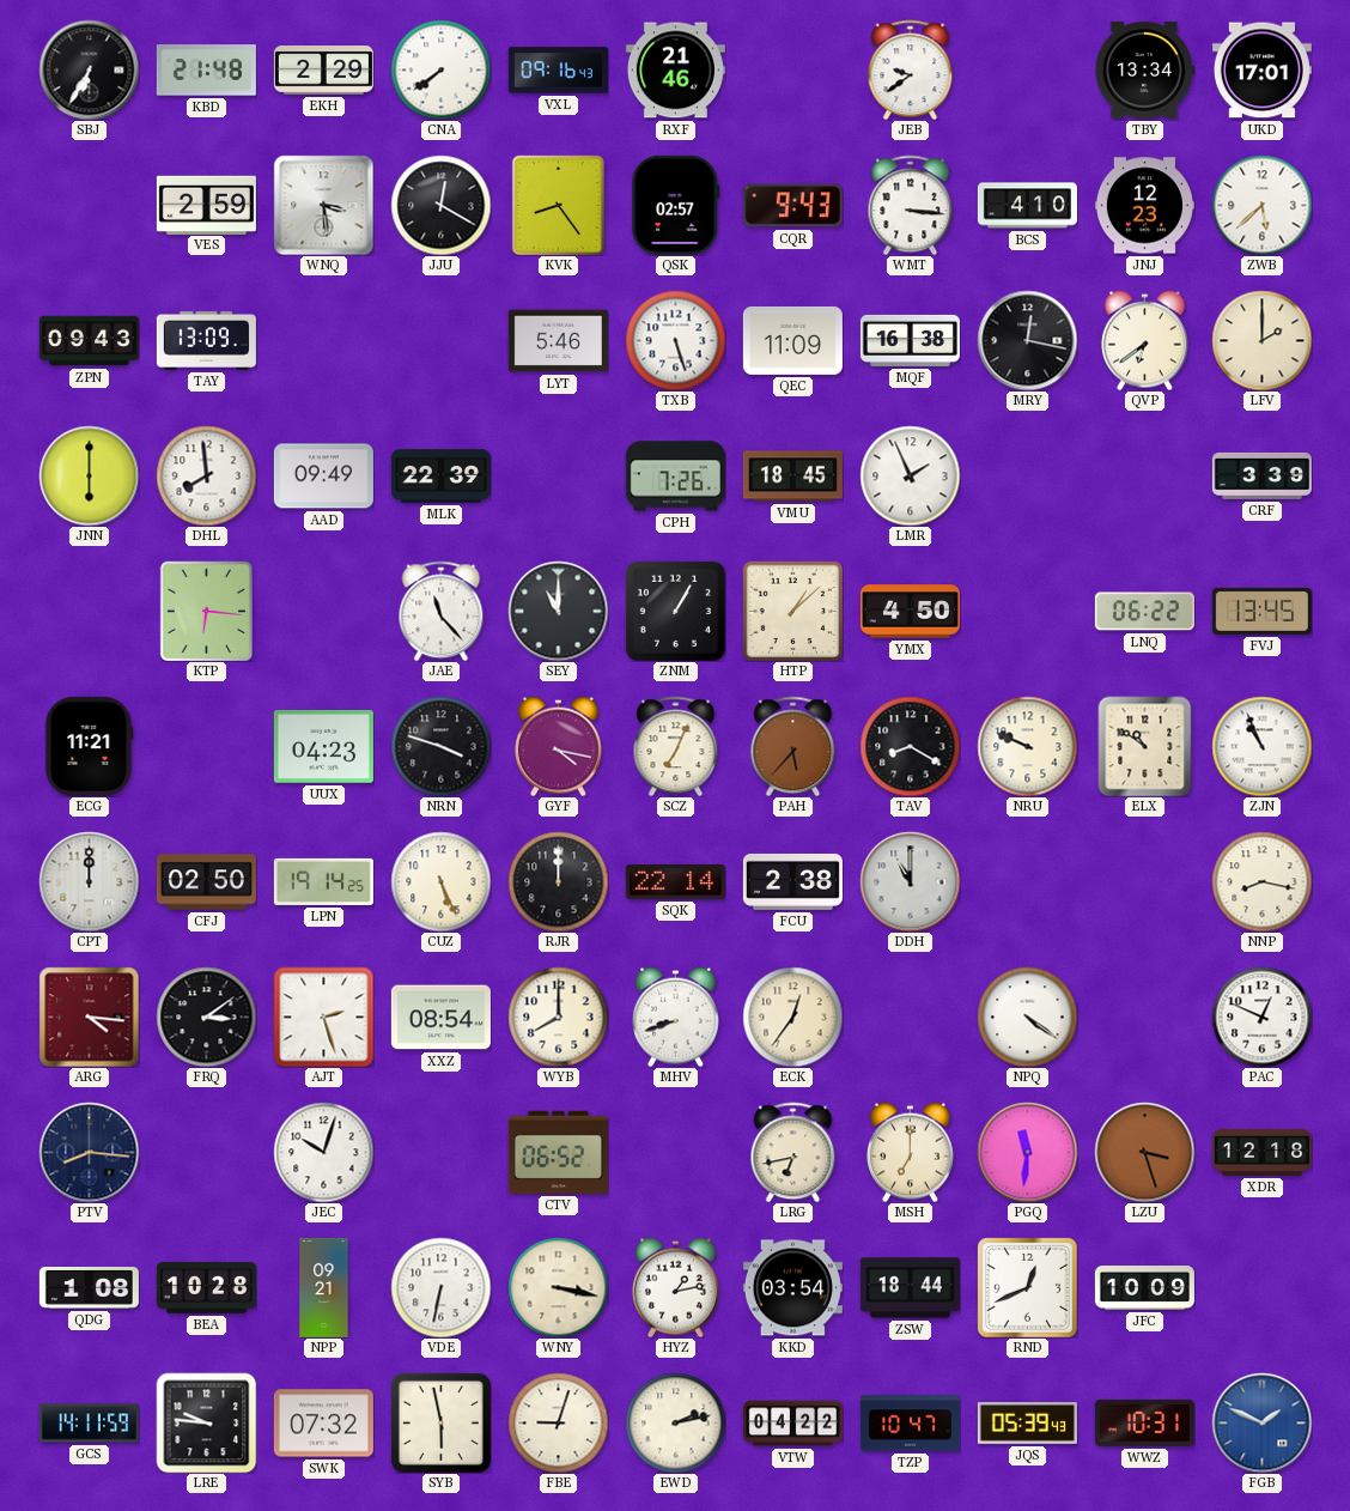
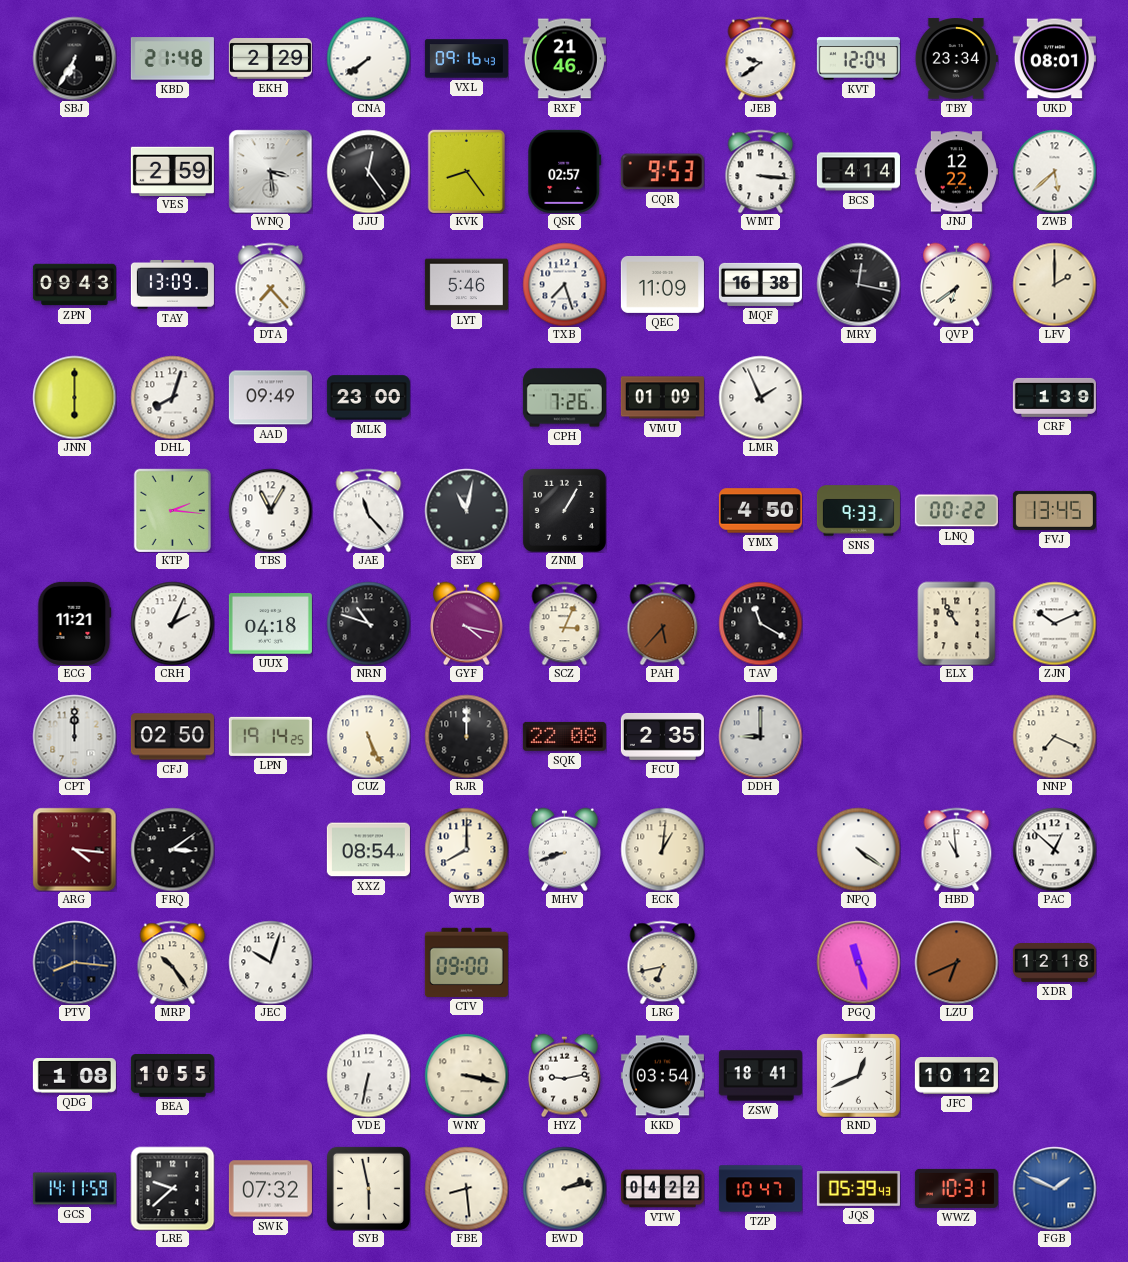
KVT: none -> 12:04
TBY: 13:34 -> 23:34
UKD: 17:01 -> 08:01
JJU: 12:20 -> 12:24
CQR: 9:43 -> 9:53
BCS: 4:10 -> 4:14
JNJ: 12:23 -> 12:22
DTA: none -> 7:23
TXB: 5:27 -> 7:27
DHL: 7:59 -> 8:03
MLK: 22:39 -> 23:00
VMU: 18:45 -> 01:09
CRF: 3:39 -> 1:39
KTP: 6:16 -> 2:16
TBS: none -> 11:05
SEY: 11:00 -> 11:02
HTP: 1:08 -> none
SNS: none -> 9:33
LNQ: 06:22 -> 00:22
CRH: none -> 2:04
UUX: 04:23 -> 04:18
NRN: 3:48 -> 10:48
SCZ: 7:04 -> 3:04
TAV: 8:20 -> 11:20
NRU: 9:49 -> none
ELX: 10:51 -> 10:55
ZJN: 10:56 -> 10:11
SQK: 22:14 -> 22:08
FCU: 2:38 -> 2:35
DDH: 11:00 -> 9:00
NNP: 8:17 -> 7:19
AJT: 2:27 -> none
ECK: 12:36 -> 1:01
HBD: none -> 10:59
PAC: 12:49 -> 12:52
MRP: none -> 10:24
CTV: 06:52 -> 09:00
MSH: 7:00 -> none
PGQ: 11:31 -> 11:27
LZU: 3:27 -> 6:41
BEA: 10:28 -> 10:55
NPP: 09:21 -> none
HYZ: 1:13 -> 9:13
ZSW: 18:44 -> 18:41
JFC: 10:09 -> 10:12
LRE: 9:46 -> 9:38
FBE: 9:03 -> 8:29
